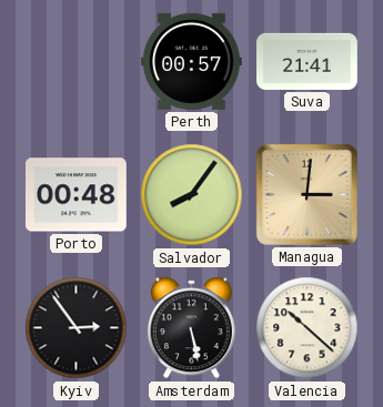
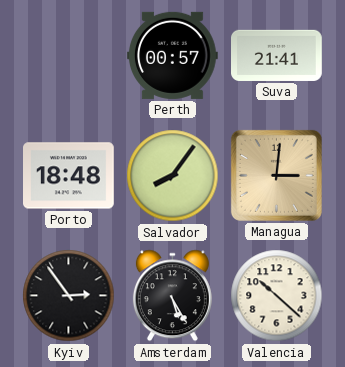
Porto: 00:48 -> 18:48
Amsterdam: 5:28 -> 5:25
